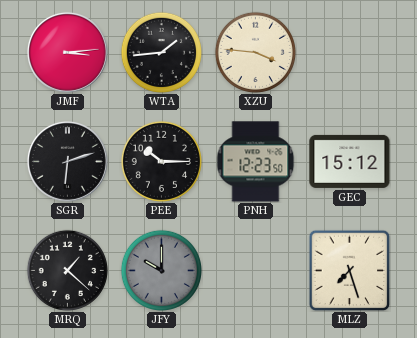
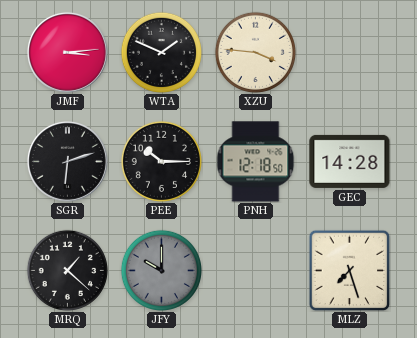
WTA: 1:44 -> 1:49
PNH: 12:23 -> 12:18
GEC: 15:12 -> 14:28
